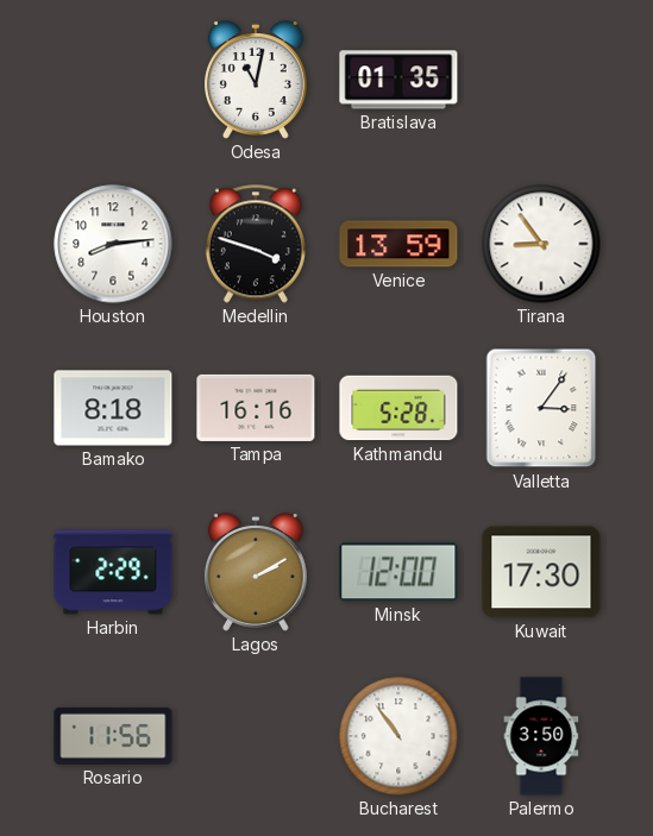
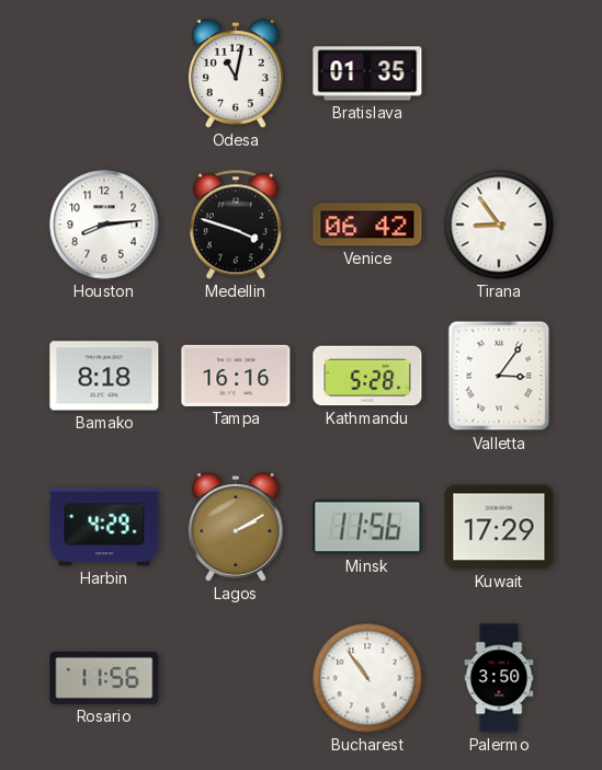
Venice: 13:59 -> 06:42
Harbin: 2:29 -> 4:29
Minsk: 12:00 -> 11:56
Kuwait: 17:30 -> 17:29
